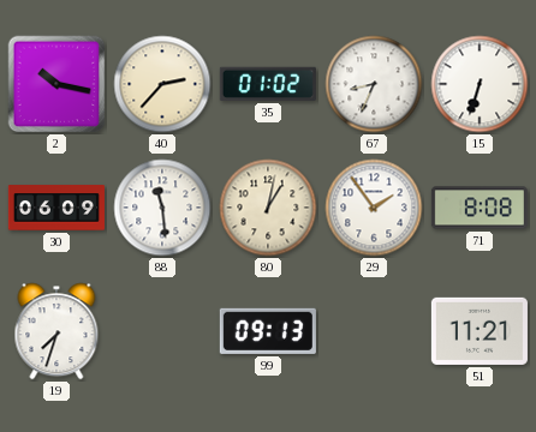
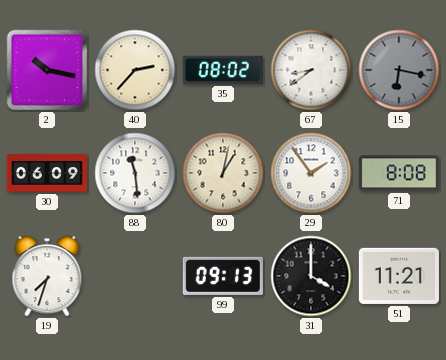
35: 01:02 -> 08:02
67: 8:34 -> 8:39
15: 6:33 -> 6:17
15 dial: white -> grey
31: none -> 4:00
